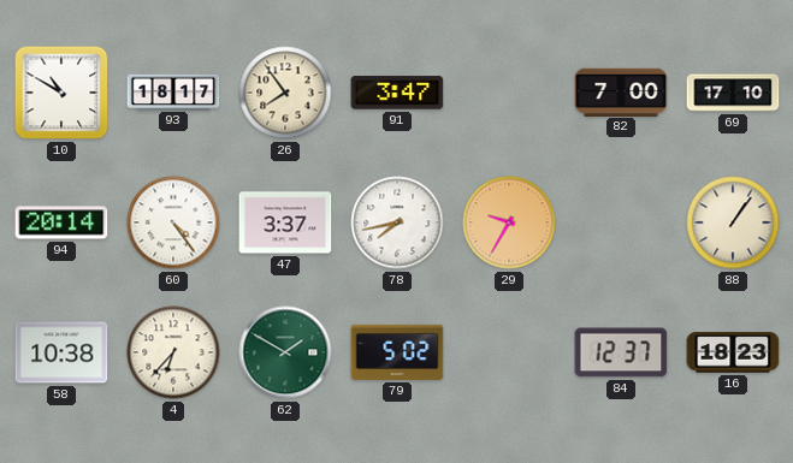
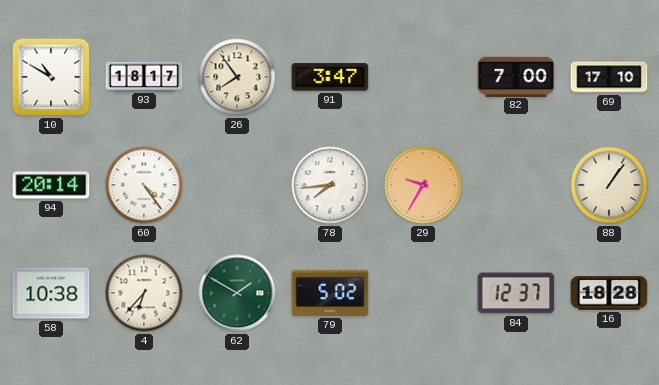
47: 3:37 -> none
78: 7:43 -> 7:44
16: 18:23 -> 18:28
